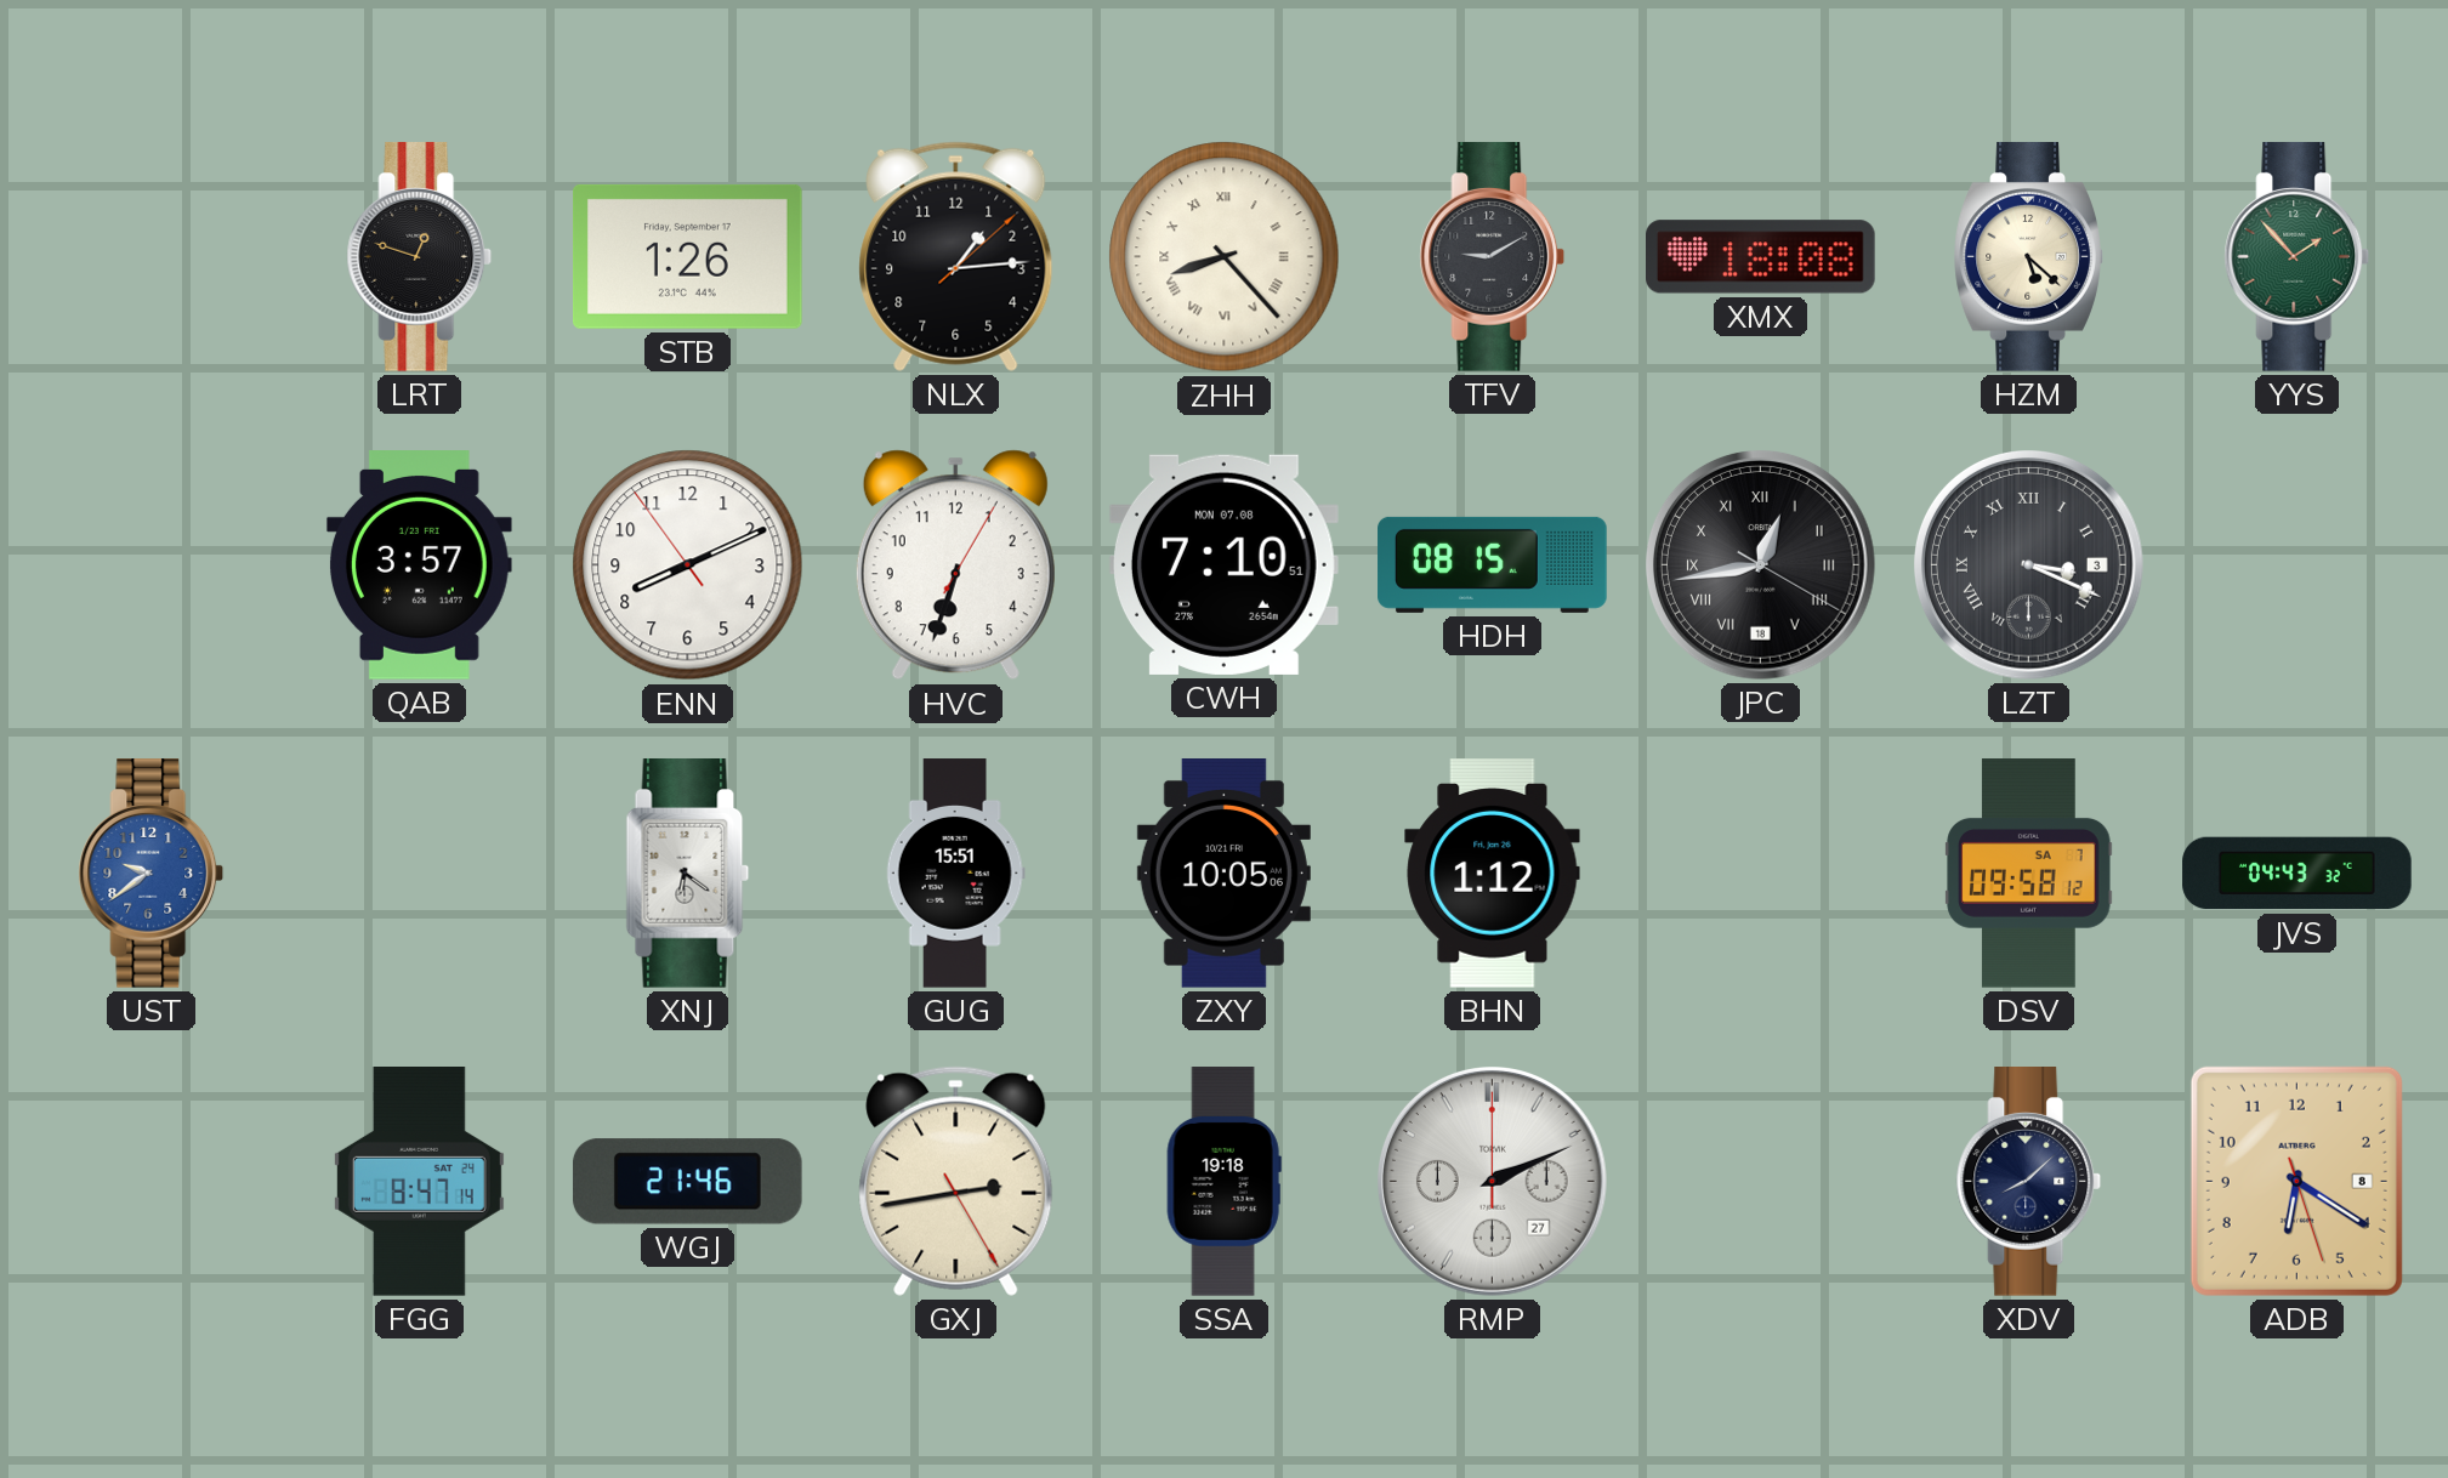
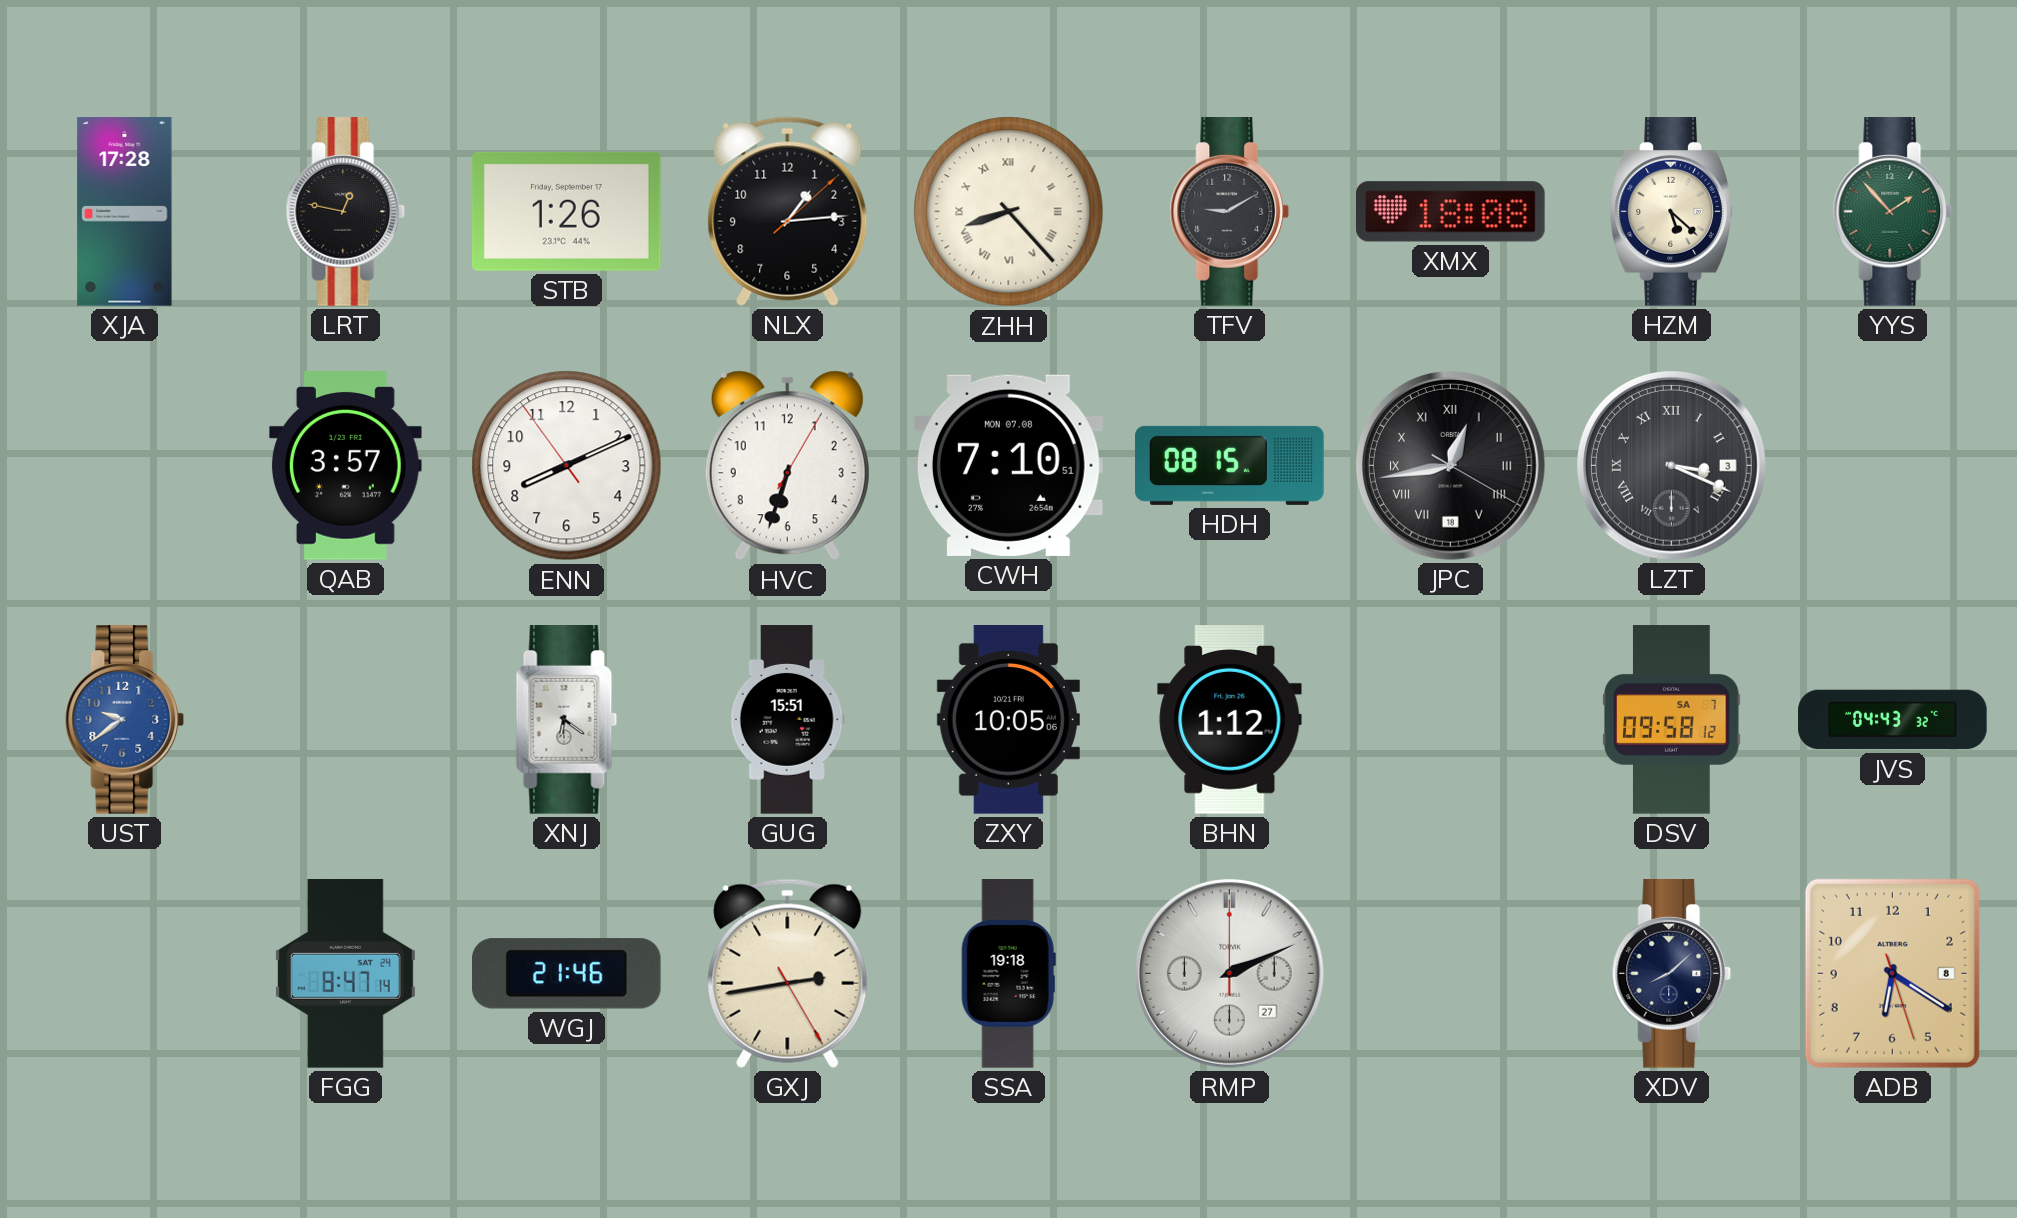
XJA: none -> 17:28
LRT: 12:48 -> 12:47
